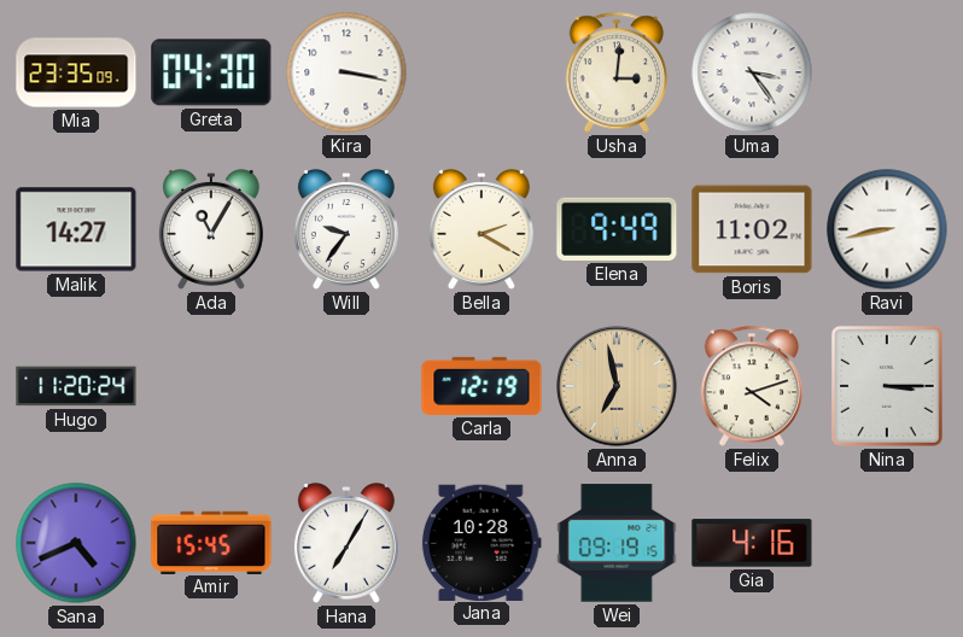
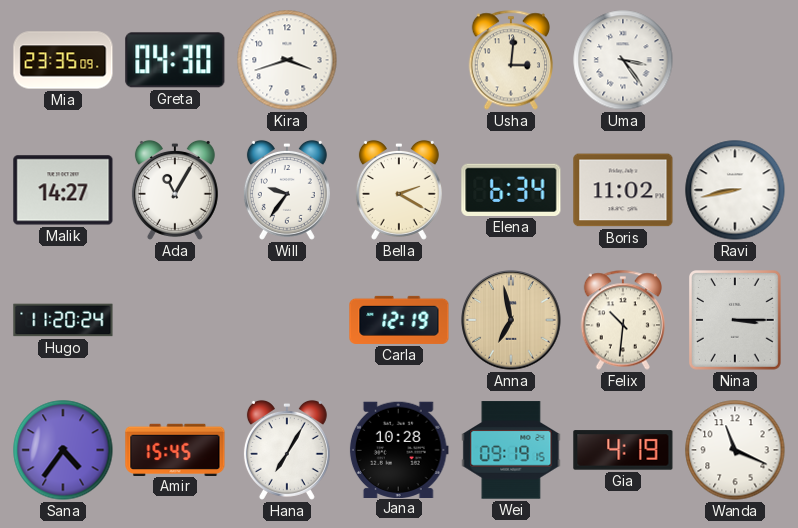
Kira: 3:17 -> 3:42
Elena: 9:49 -> 6:34
Felix: 4:12 -> 10:31
Sana: 4:41 -> 4:36
Gia: 4:16 -> 4:19
Wanda: none -> 11:19
